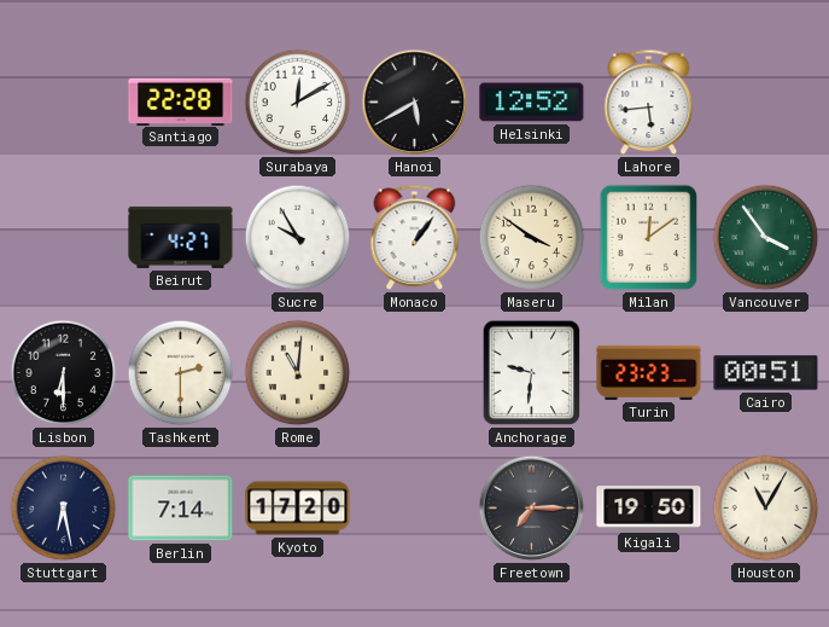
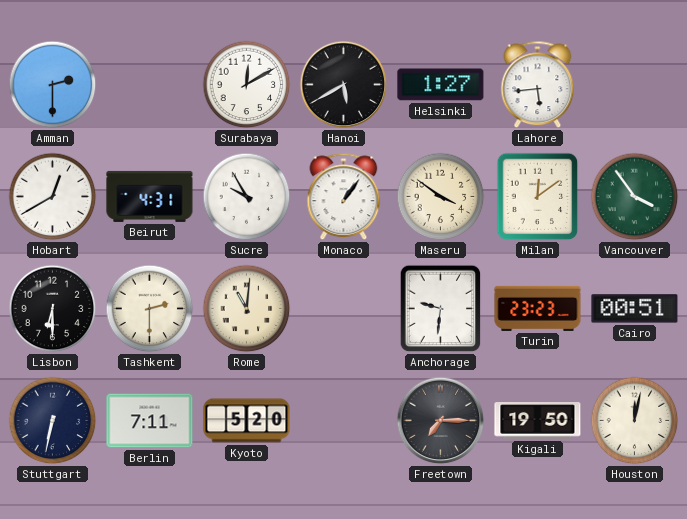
Amman: none -> 2:30
Santiago: 22:28 -> none
Helsinki: 12:52 -> 1:27
Hobart: none -> 12:40
Beirut: 4:27 -> 4:31
Stuttgart: 6:28 -> 6:32
Berlin: 7:14 -> 7:11
Kyoto: 17:20 -> 5:20
Houston: 11:05 -> 12:02
